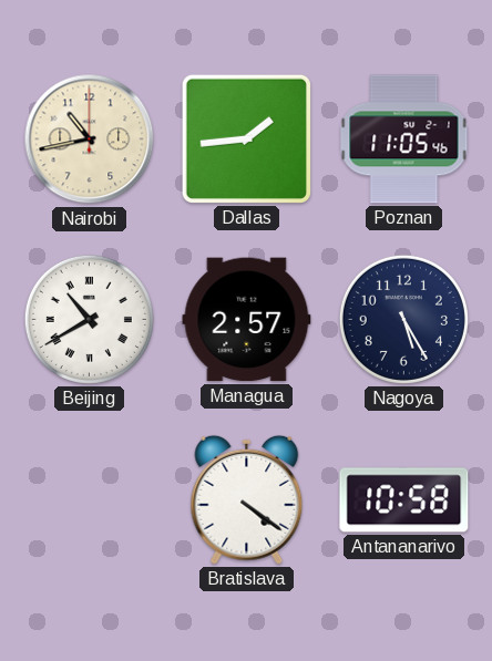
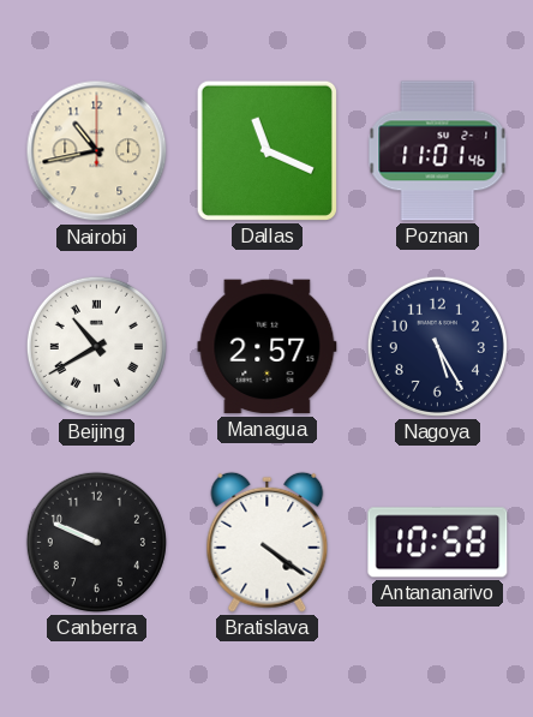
Dallas: 1:44 -> 11:19
Poznan: 11:05 -> 11:01
Canberra: none -> 9:49
